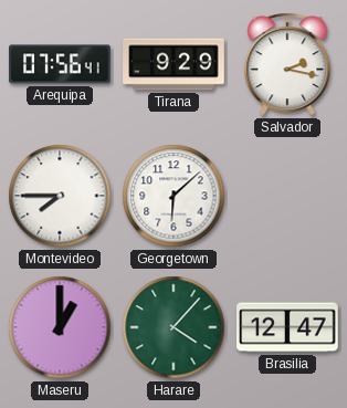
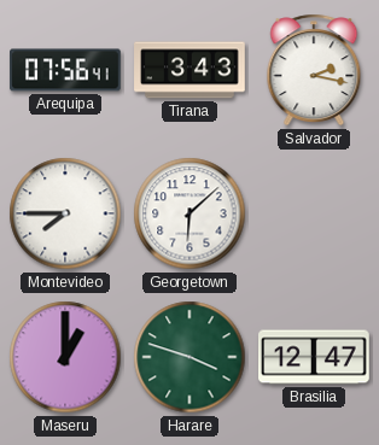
Tirana: 9:29 -> 3:43
Harare: 4:07 -> 3:48
